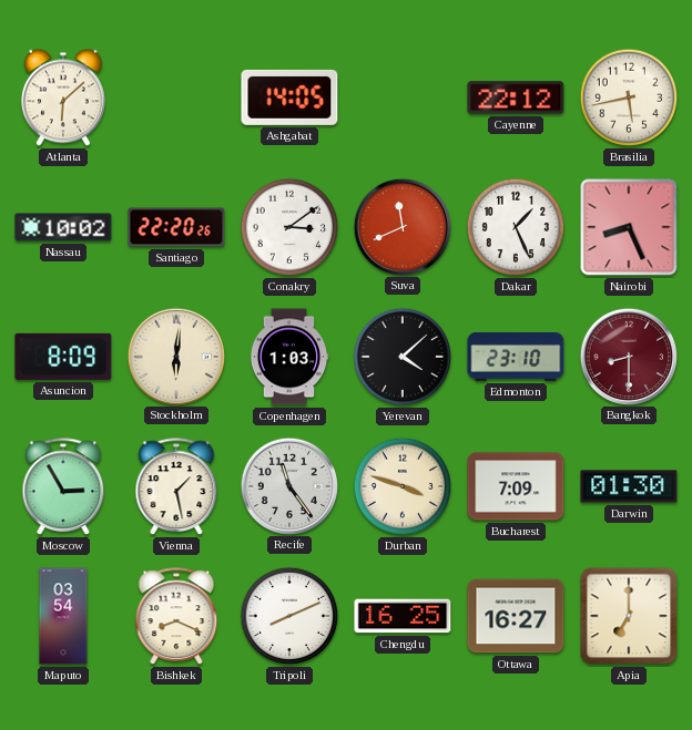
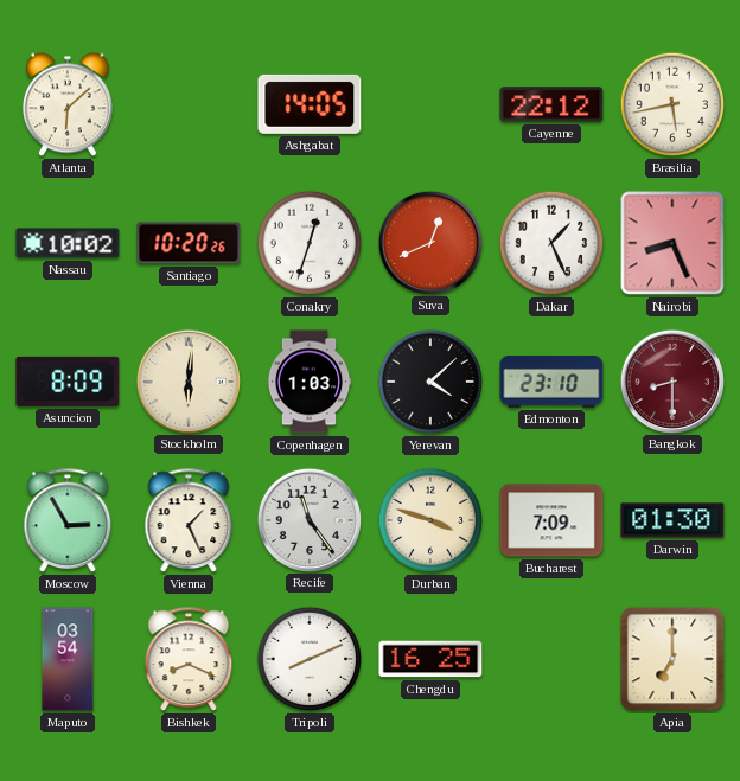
Santiago: 22:20 -> 10:20
Conakry: 3:09 -> 12:33
Suva: 11:41 -> 12:41
Vienna: 1:28 -> 1:26
Ottawa: 16:27 -> none
